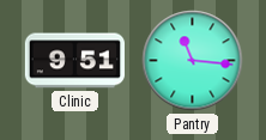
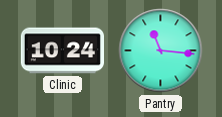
Clinic: 9:51 -> 10:24
